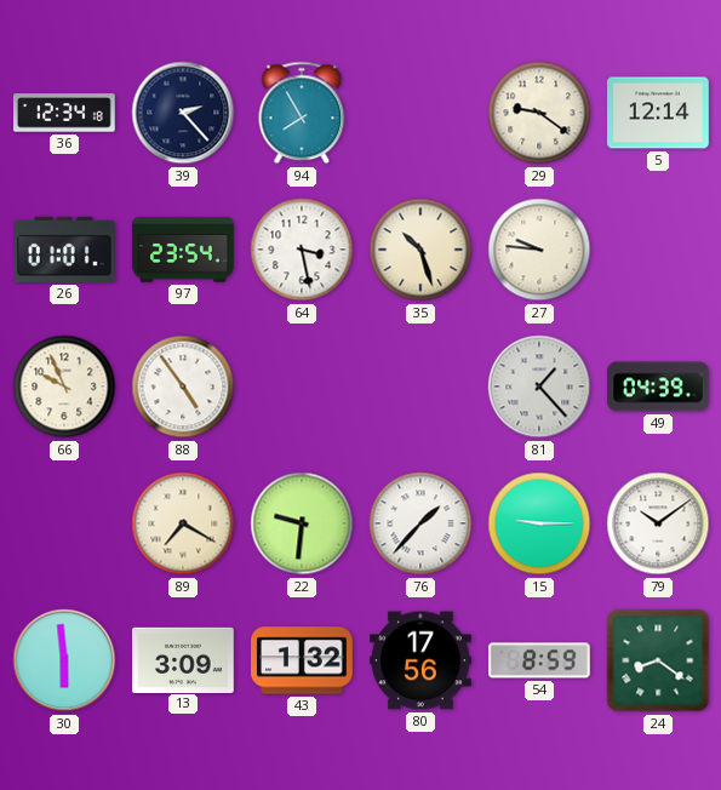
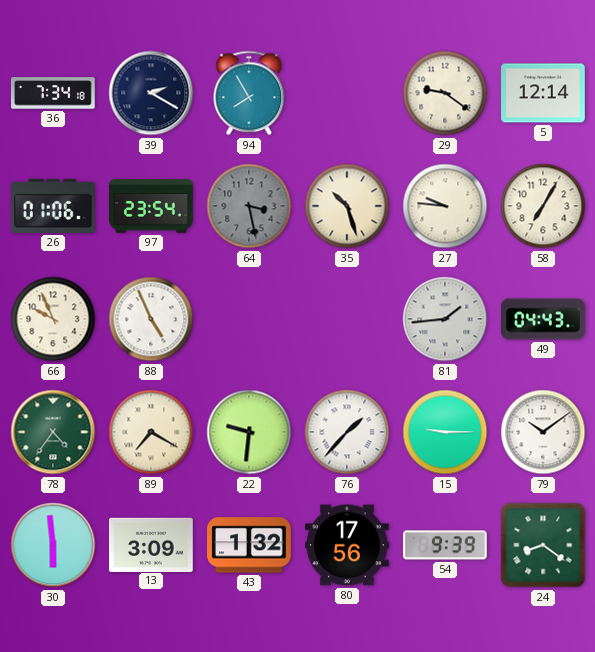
36: 12:34 -> 7:34
39: 2:23 -> 2:20
26: 01:01 -> 01:06
64 dial: white -> grey
58: none -> 7:05
88: 4:54 -> 4:56
81: 1:23 -> 1:44
49: 04:39 -> 04:43
78: none -> 4:36
54: 8:59 -> 9:39
